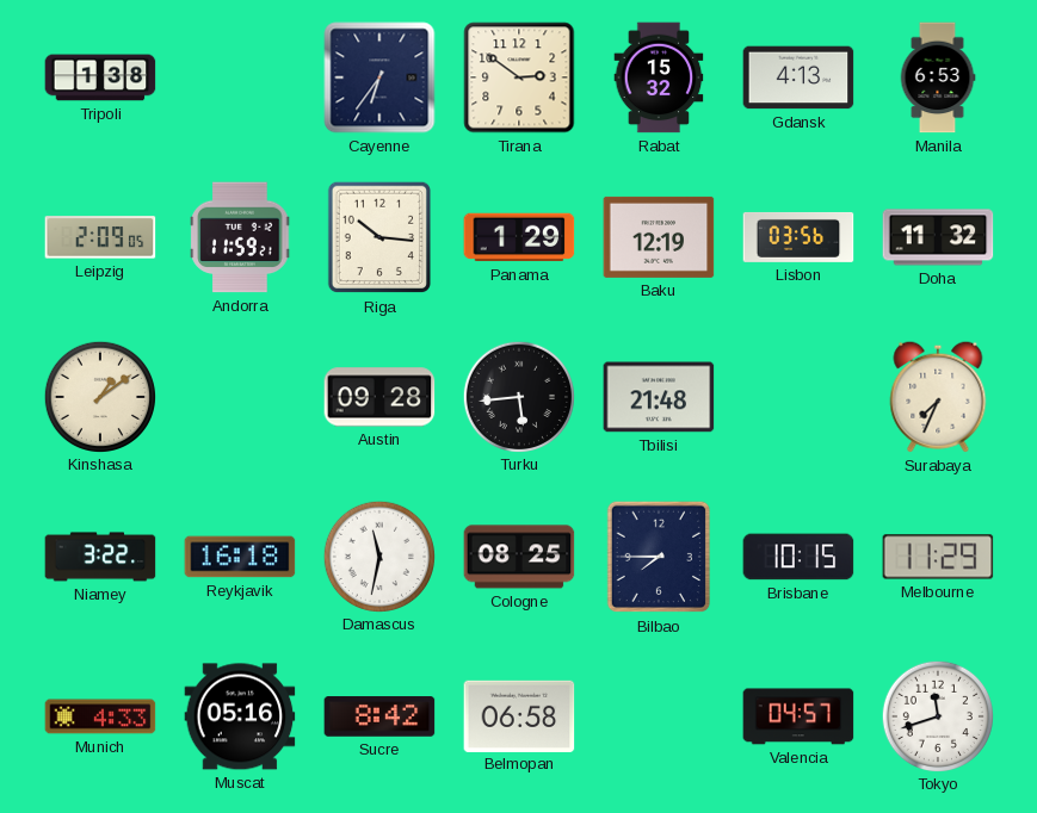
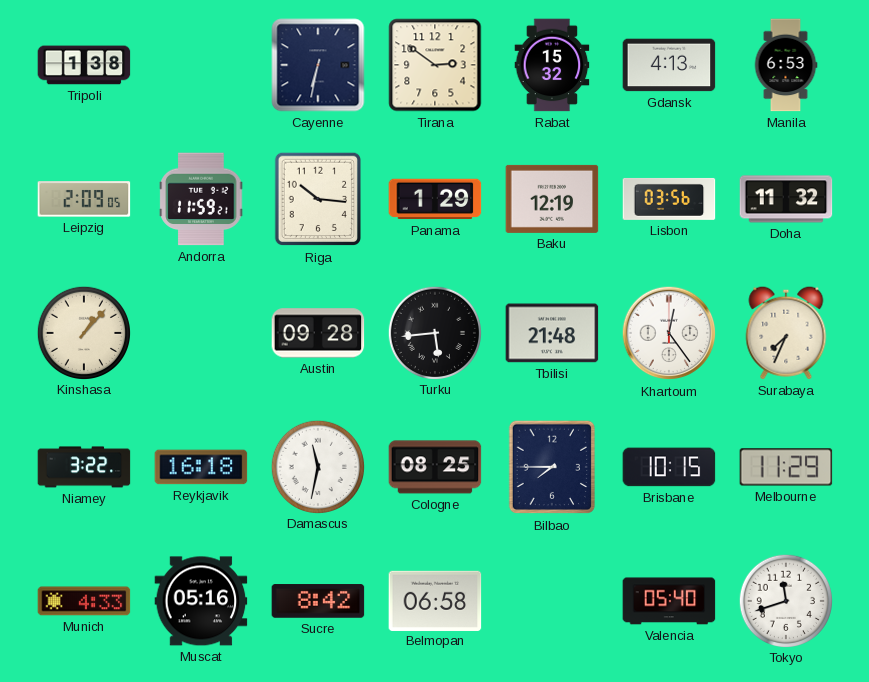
Cayenne: 6:36 -> 6:32
Kinshasa: 1:09 -> 1:07
Khartoum: none -> 12:24
Valencia: 04:57 -> 05:40
